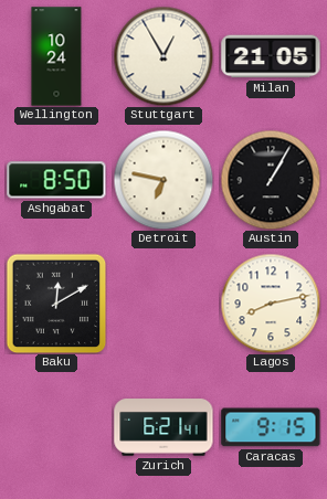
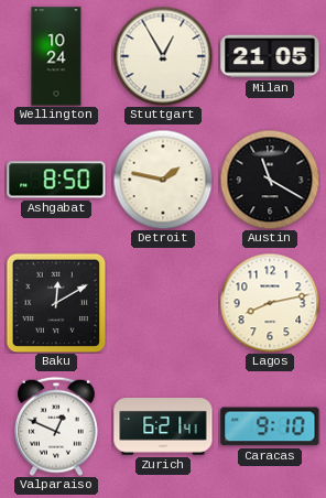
Detroit: 6:47 -> 1:47
Austin: 1:05 -> 11:20
Valparaiso: none -> 12:49
Caracas: 9:15 -> 9:10
